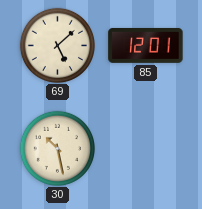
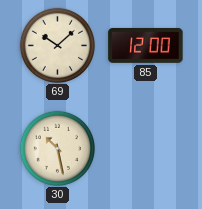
69: 5:08 -> 10:08
85: 12:01 -> 12:00
